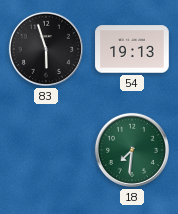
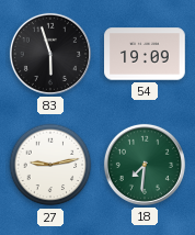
54: 19:13 -> 19:09
27: none -> 9:13
